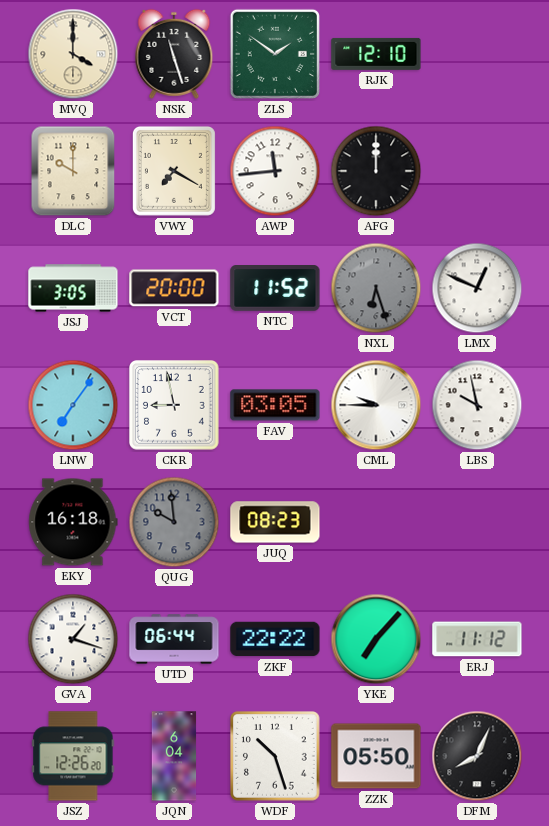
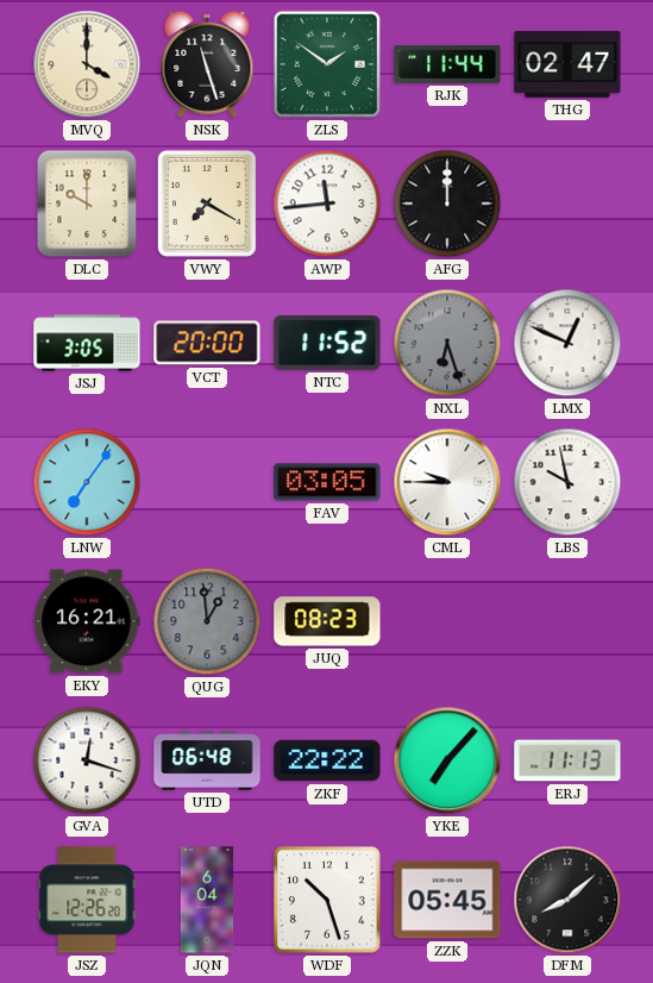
RJK: 12:10 -> 11:44
THG: none -> 02:47
CKR: 8:58 -> none
EKY: 16:18 -> 16:21
QUG: 9:59 -> 12:59
GVA: 1:18 -> 12:18
UTD: 06:44 -> 06:48
ERJ: 11:12 -> 11:13
ZZK: 05:50 -> 05:45
DFM: 8:04 -> 8:08
